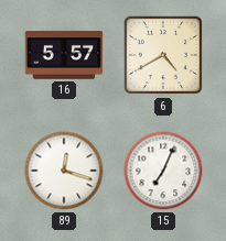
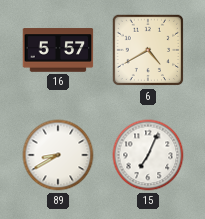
89: 12:18 -> 8:40
